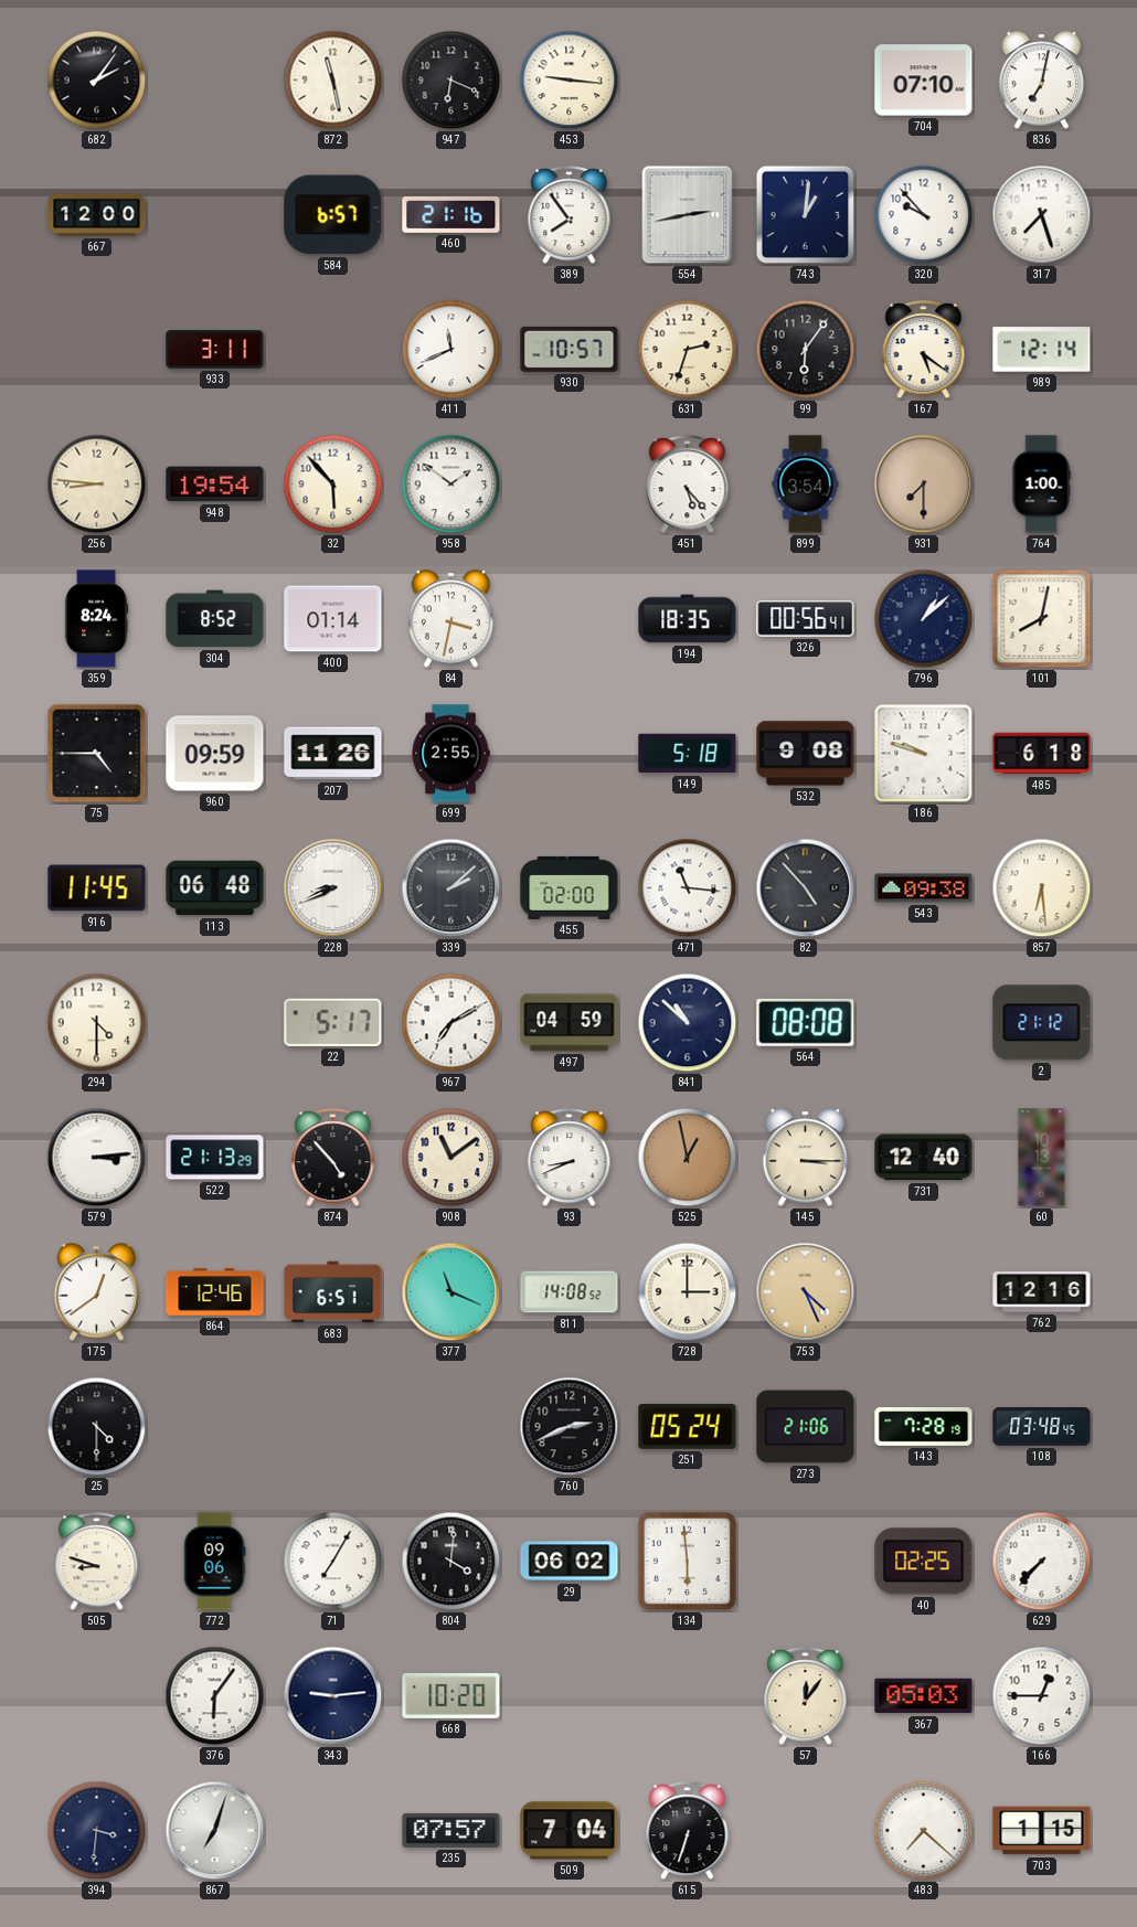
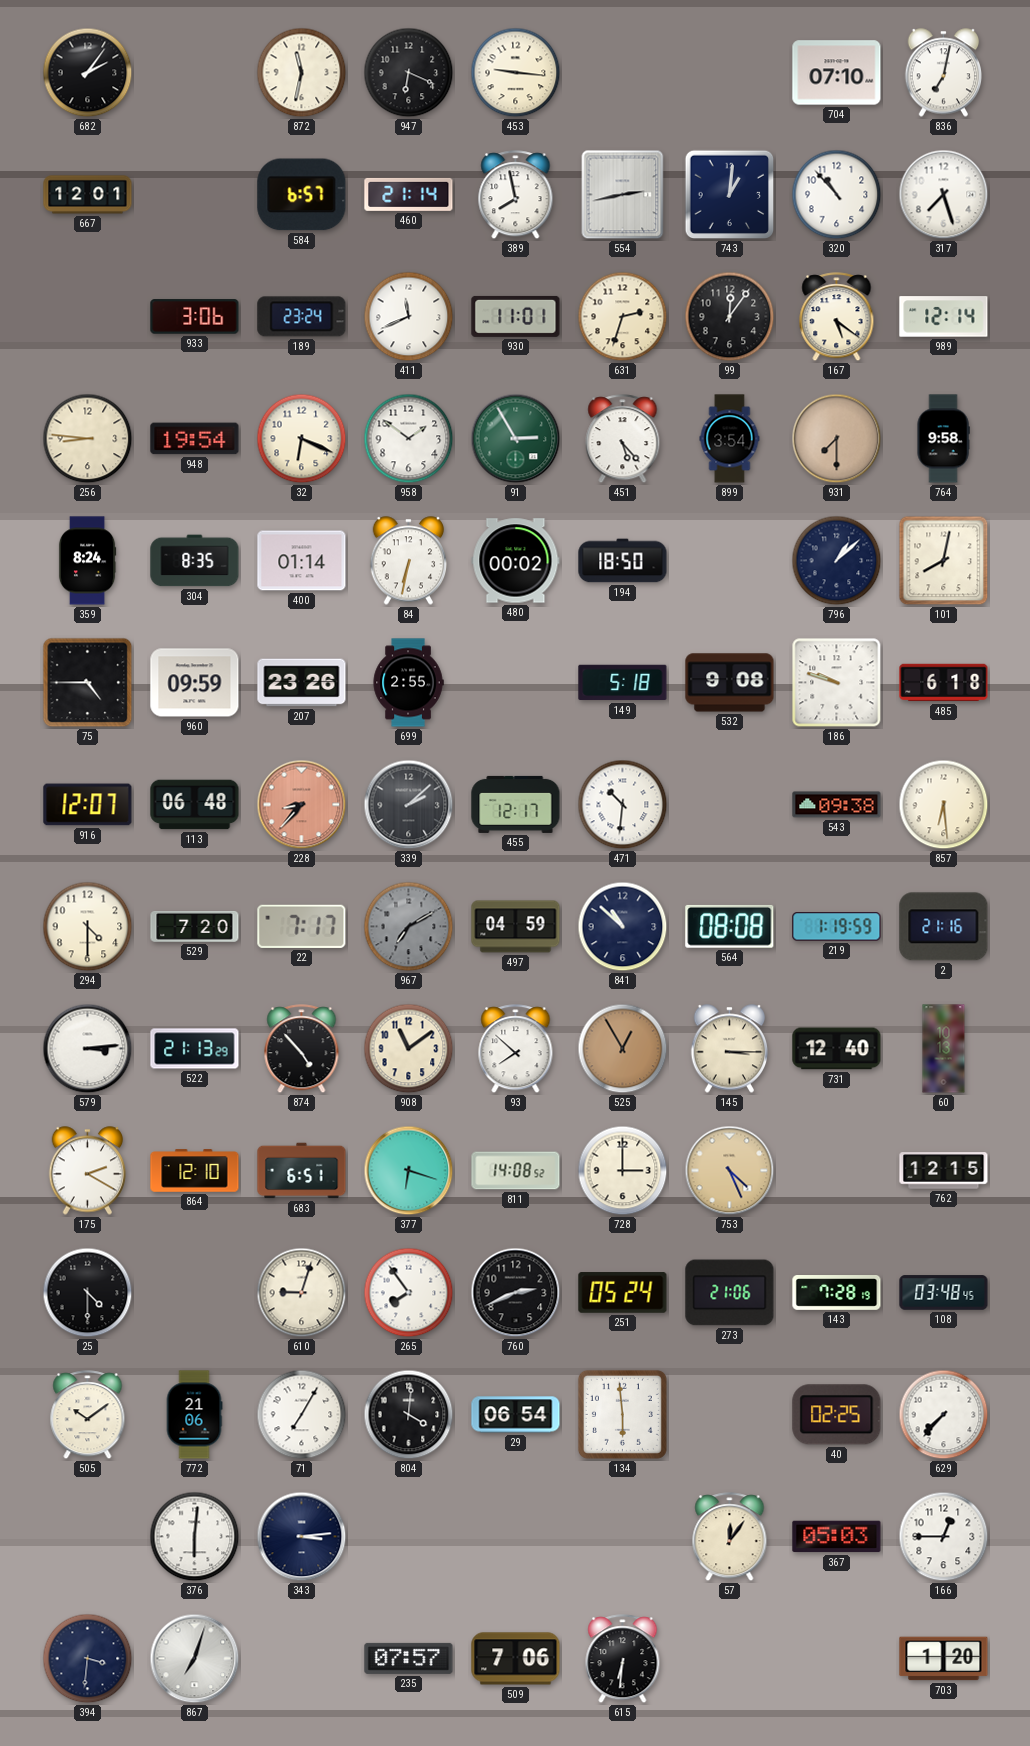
872: 11:28 -> 11:32
667: 12:00 -> 12:01
460: 21:16 -> 21:14
389: 7:54 -> 7:58
320: 9:53 -> 10:53
933: 3:11 -> 3:06
189: none -> 23:24
930: 10:57 -> 11:01
99: 6:06 -> 12:06
32: 5:53 -> 6:19
91: none -> 2:55
764: 1:00 -> 9:58
304: 8:52 -> 8:35
84: 3:32 -> 6:32
480: none -> 00:02
194: 18:35 -> 18:50
326: 00:56 -> none
207: 11:26 -> 23:26
916: 11:45 -> 12:07
228: 8:41 -> 8:37
228 dial: white -> salmon
455: 02:00 -> 12:17
471: 11:16 -> 10:31
82: 4:53 -> none
529: none -> 7:20
22: 5:17 -> 7:17
967 dial: white -> grey
219: none -> 1:19
2: 21:12 -> 21:16
93: 8:41 -> 7:52
525: 12:58 -> 12:55
175: 12:39 -> 2:20
864: 12:46 -> 12:10
377: 11:19 -> 6:18
762: 12:16 -> 12:15
610: none -> 9:03
265: none -> 7:54
505: 8:48 -> 10:09
772: 09:06 -> 21:06
29: 06:02 -> 06:54
376: 6:06 -> 6:01
343: 9:14 -> 3:14
668: 10:20 -> none
509: 7:04 -> 7:06
615: 6:33 -> 6:31
483: 7:22 -> none
703: 1:15 -> 1:20
